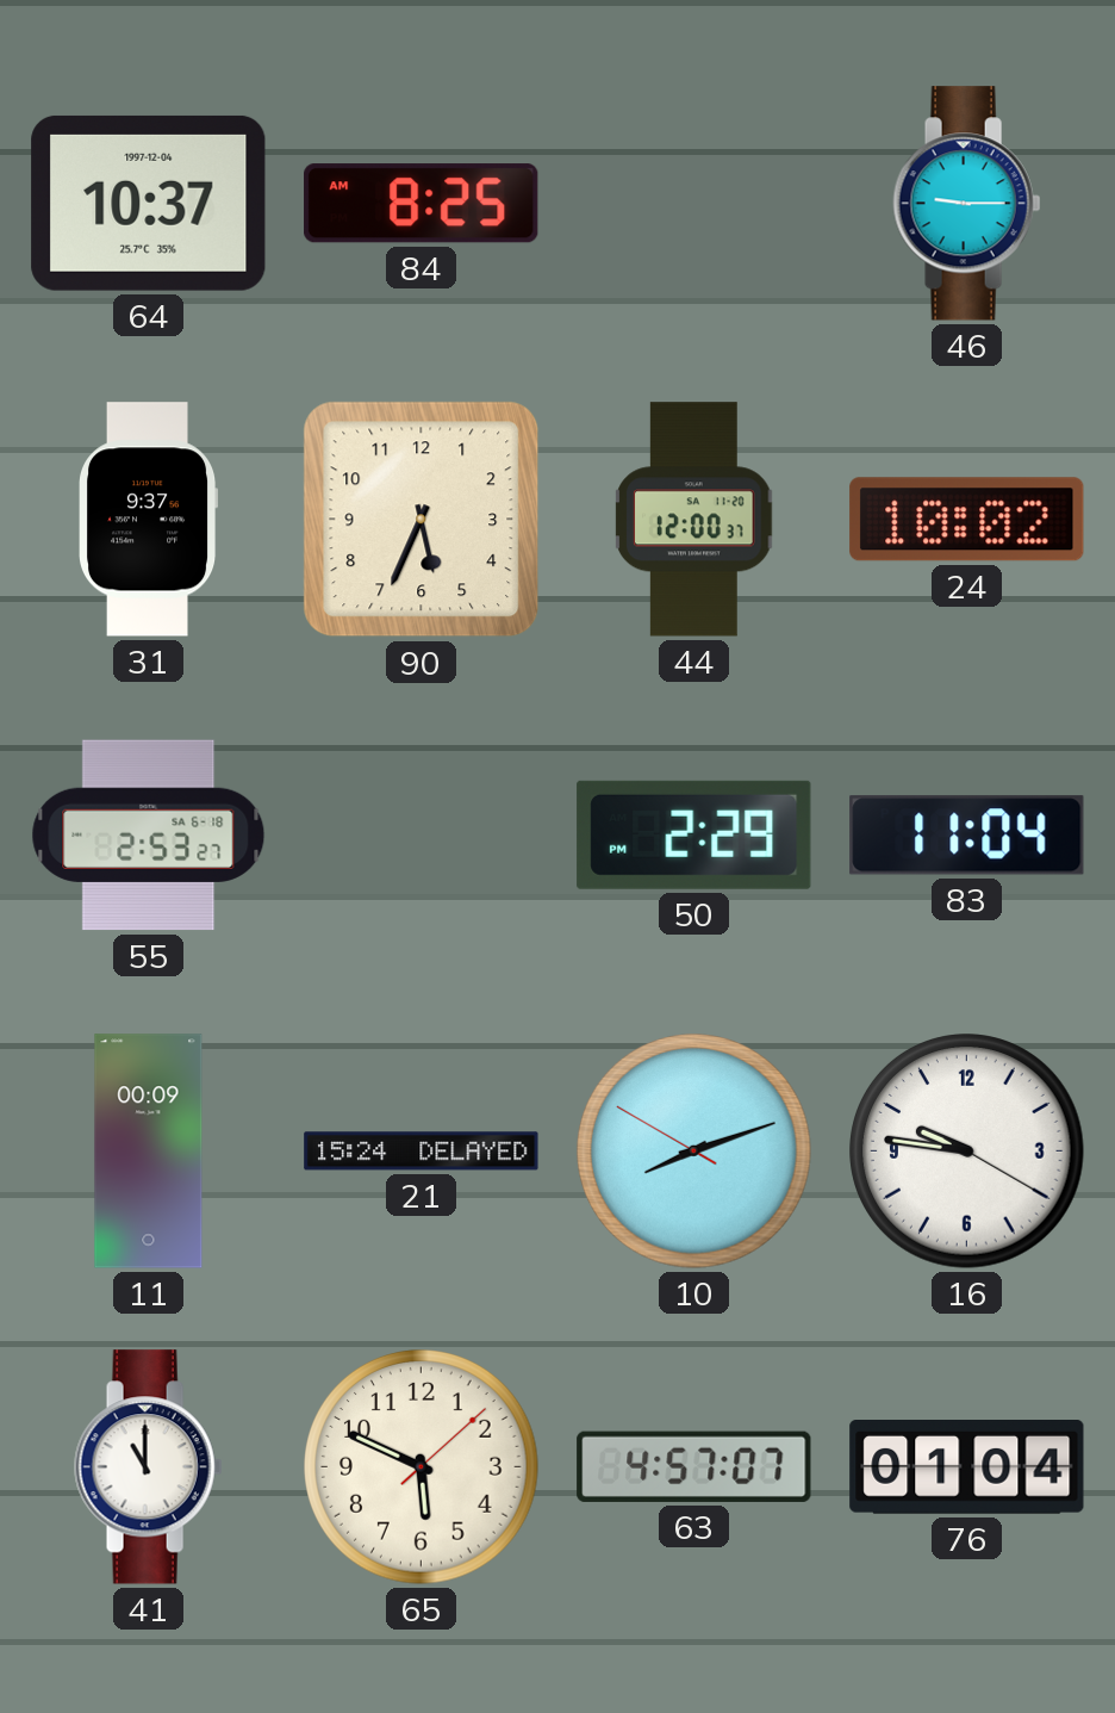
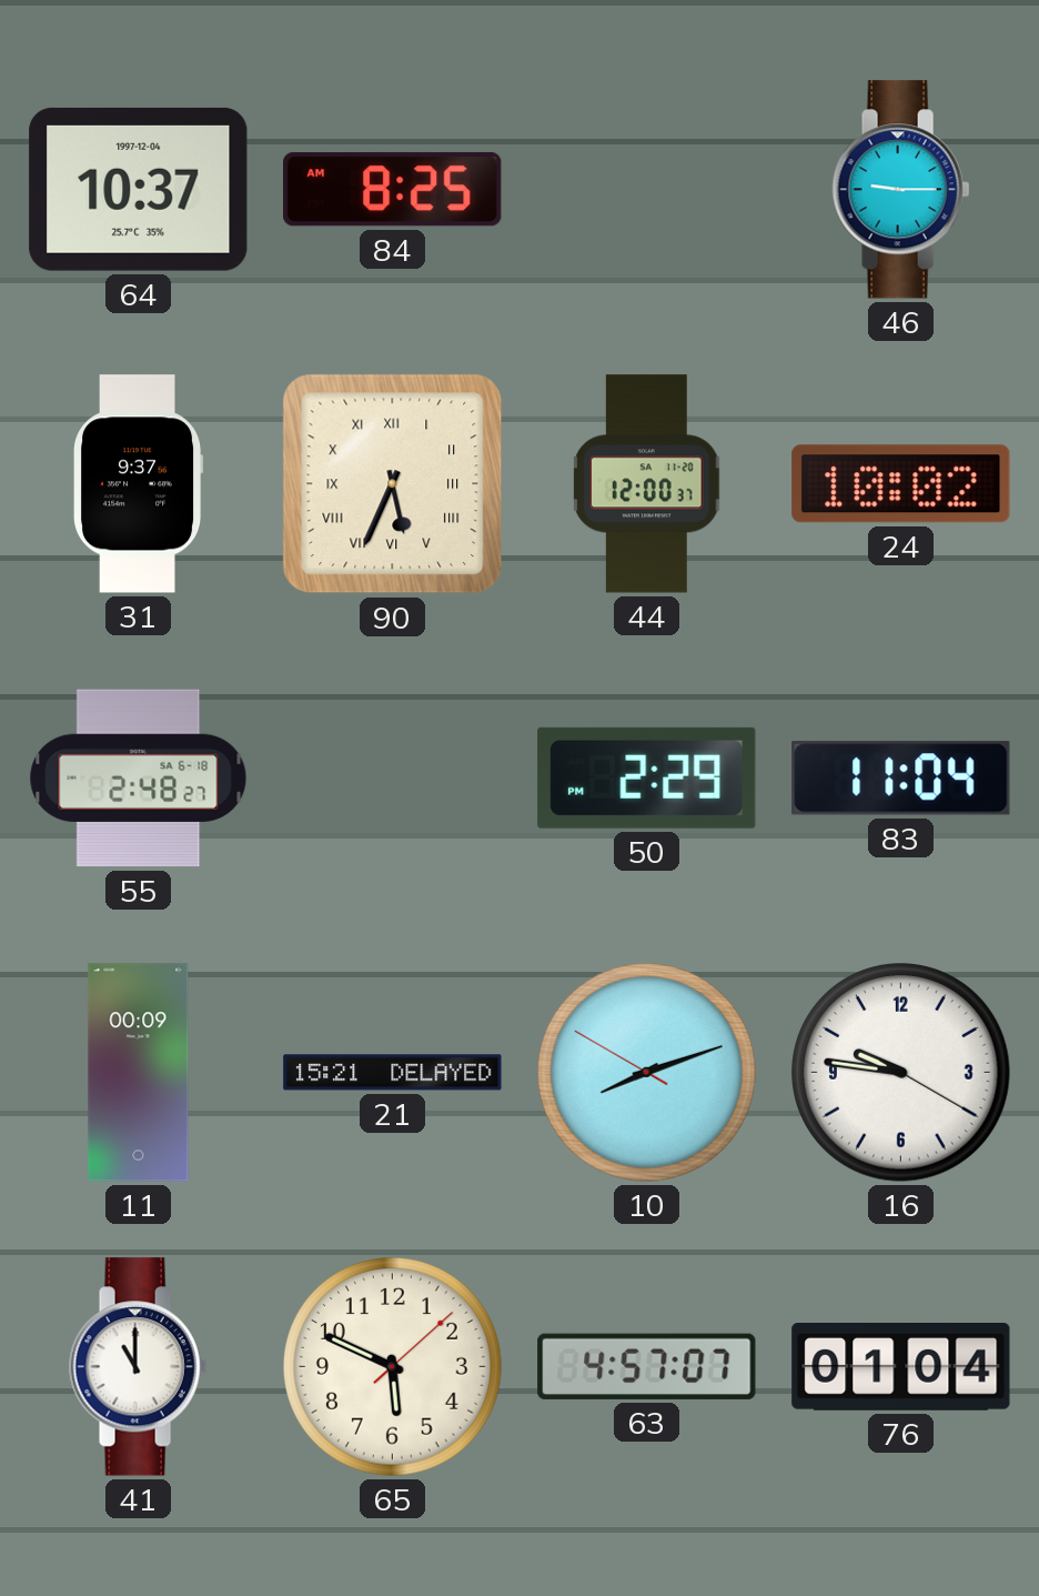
90 numerals: Arabic -> Roman
55: 2:53 -> 2:48
21: 15:24 -> 15:21
